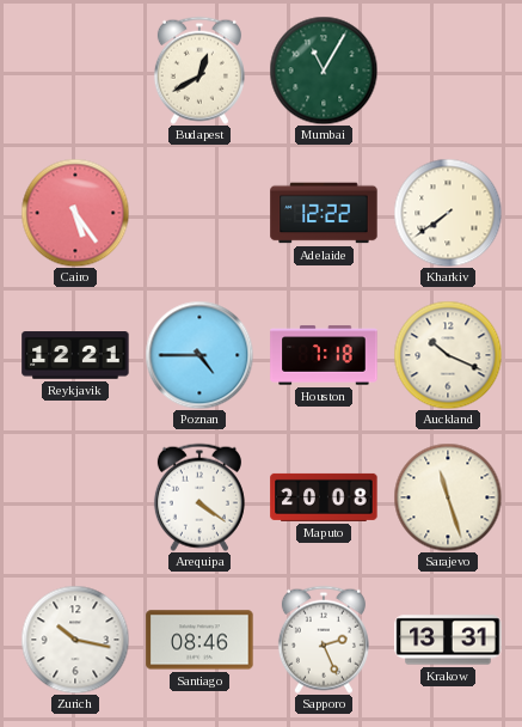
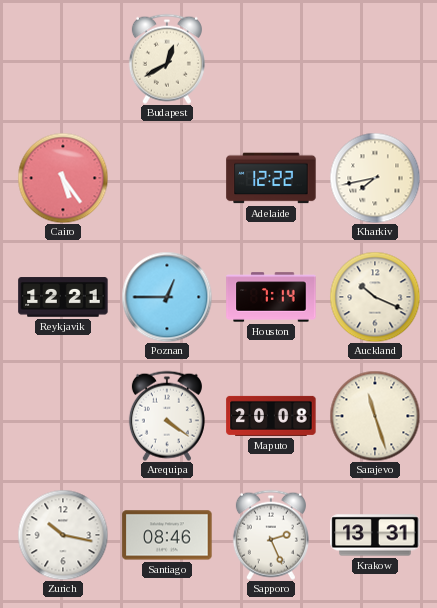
Mumbai: 11:05 -> none
Kharkiv: 7:39 -> 7:43
Poznan: 4:45 -> 12:45
Houston: 7:18 -> 7:14
